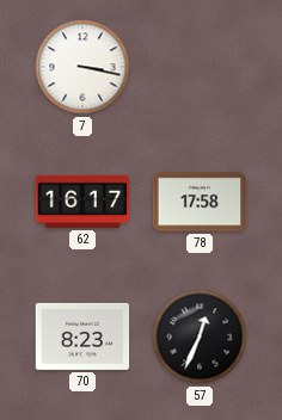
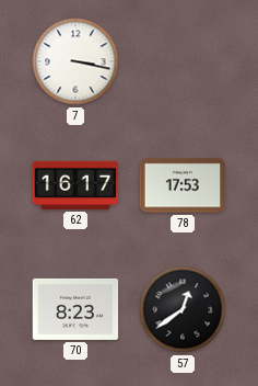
78: 17:58 -> 17:53
57: 12:34 -> 12:39
